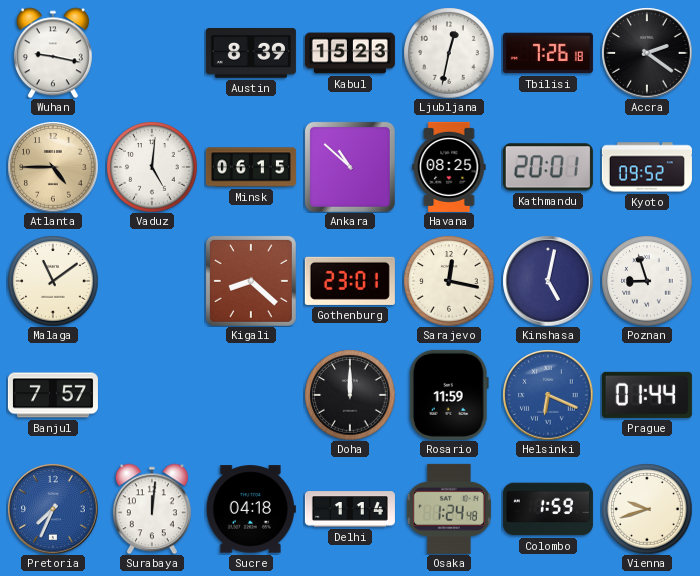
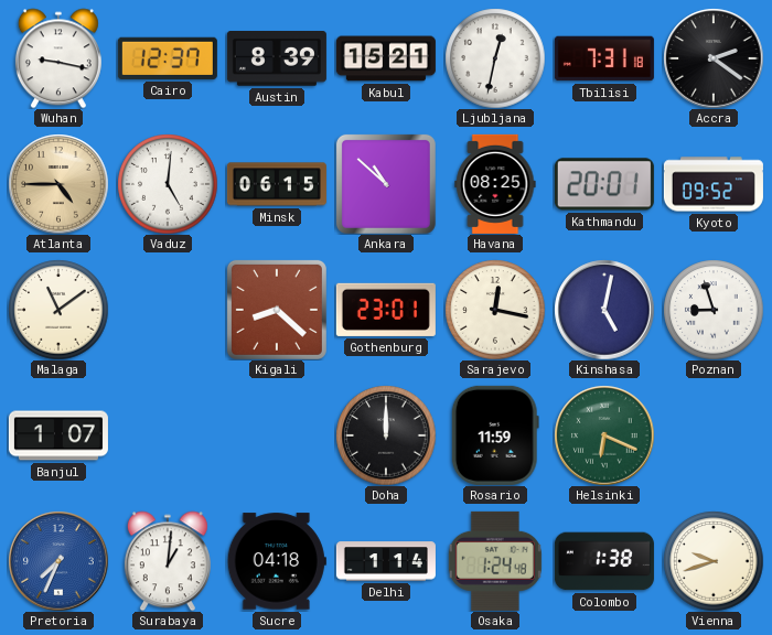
Cairo: none -> 12:37
Kabul: 15:23 -> 15:21
Tbilisi: 7:26 -> 7:31
Banjul: 7:57 -> 1:07
Helsinki dial: blue -> green
Prague: 01:44 -> none
Surabaya: 12:01 -> 1:01
Colombo: 1:59 -> 1:38
